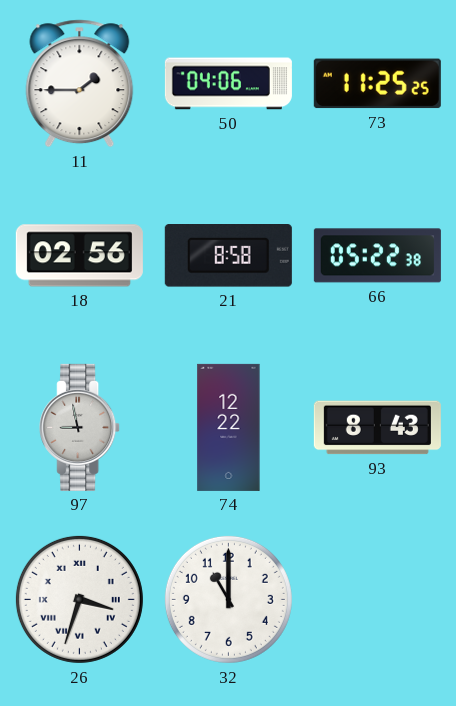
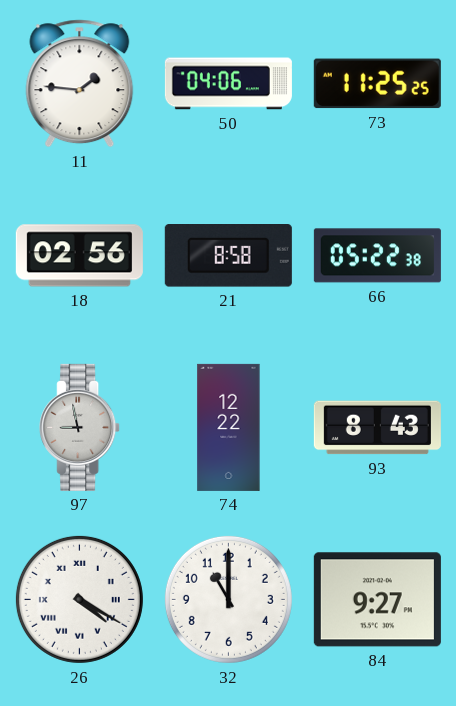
11: 1:45 -> 1:46
26: 3:33 -> 4:20
84: none -> 9:27
